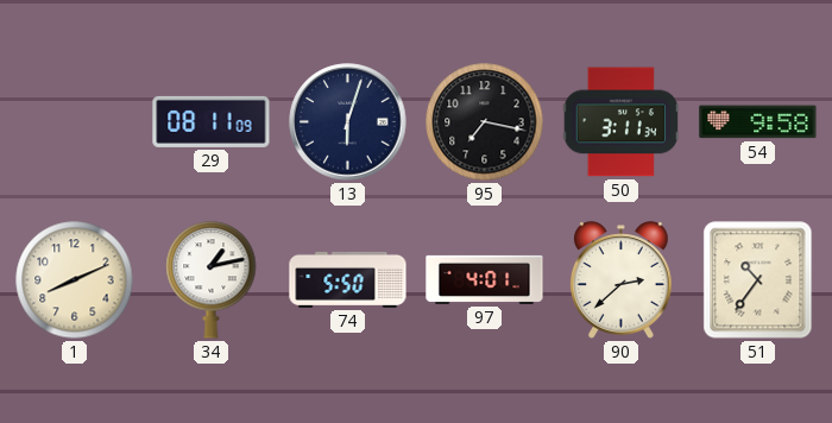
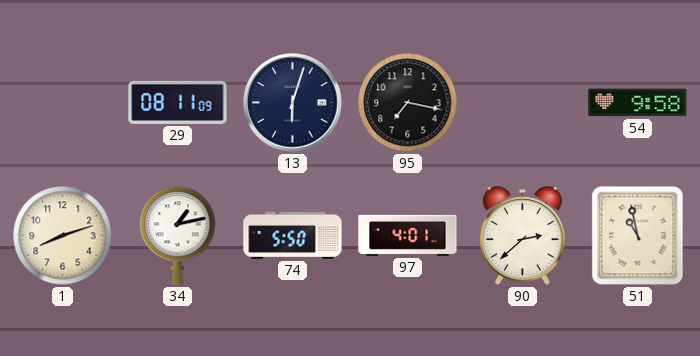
50: 3:11 -> none
1: 8:11 -> 8:12
51: 10:36 -> 10:58
